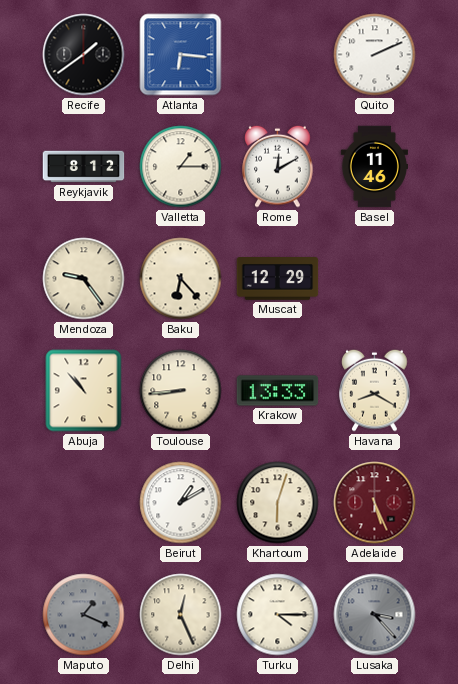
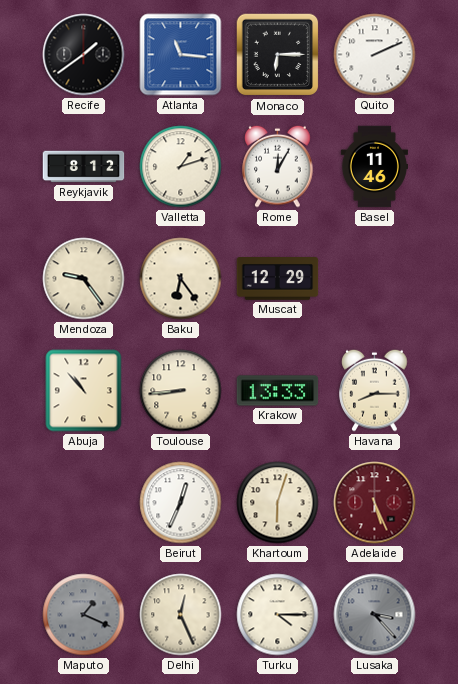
Atlanta: 6:16 -> 11:16
Monaco: none -> 6:15
Valletta: 1:15 -> 1:12
Rome: 12:10 -> 12:05
Baku: 6:23 -> 6:24
Havana: 8:20 -> 8:15
Beirut: 1:10 -> 12:34
